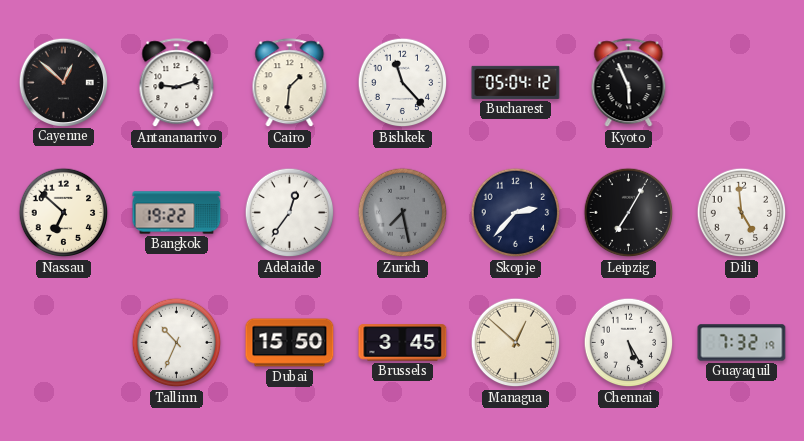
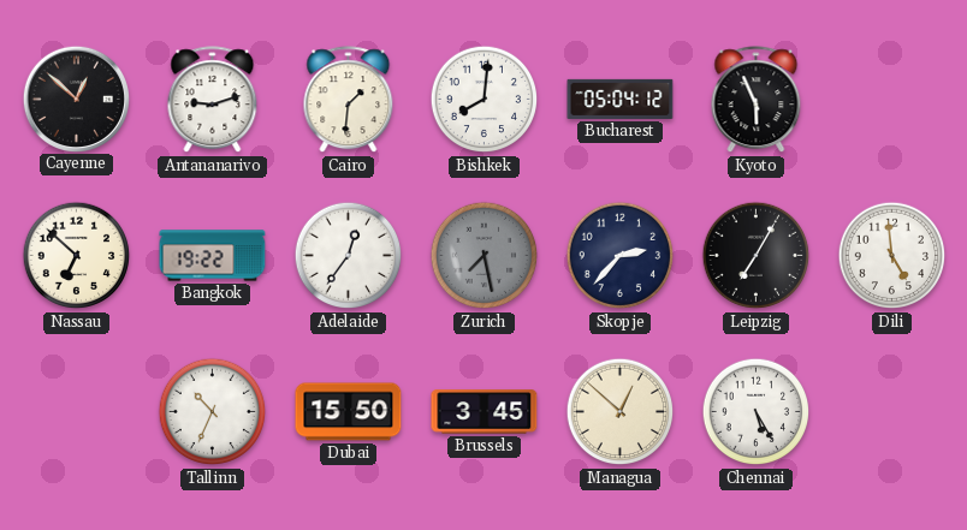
Bishkek: 11:23 -> 8:01
Guayaquil: 7:32 -> none
